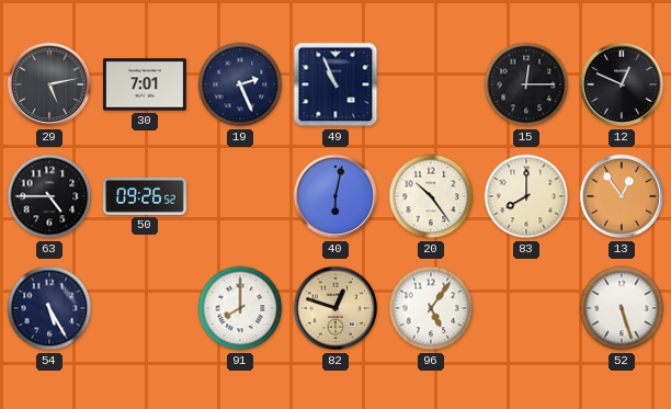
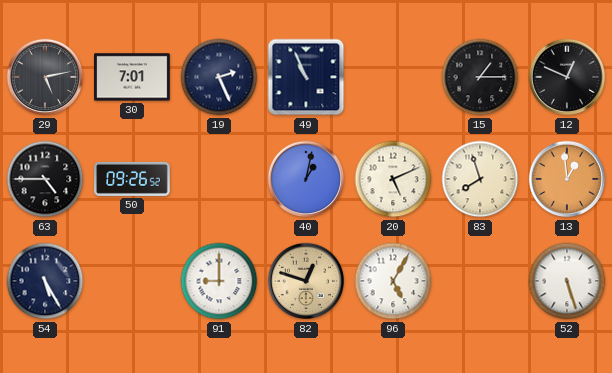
15: 12:15 -> 1:15
40: 6:02 -> 1:02
20: 10:24 -> 5:11
83: 8:00 -> 7:57
13: 12:54 -> 12:59
91: 8:00 -> 9:00
96: 5:06 -> 5:05
